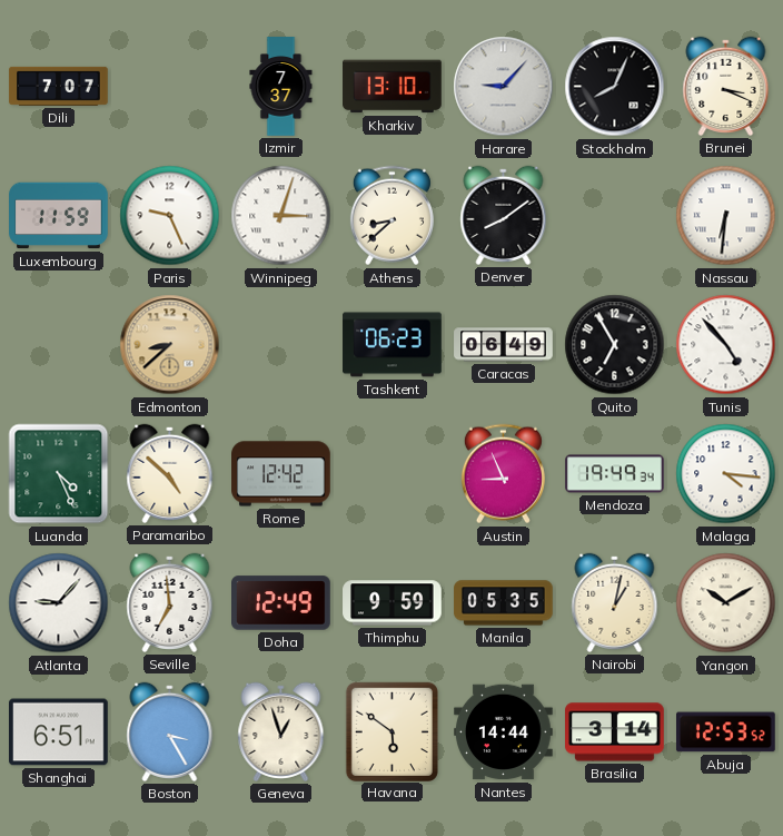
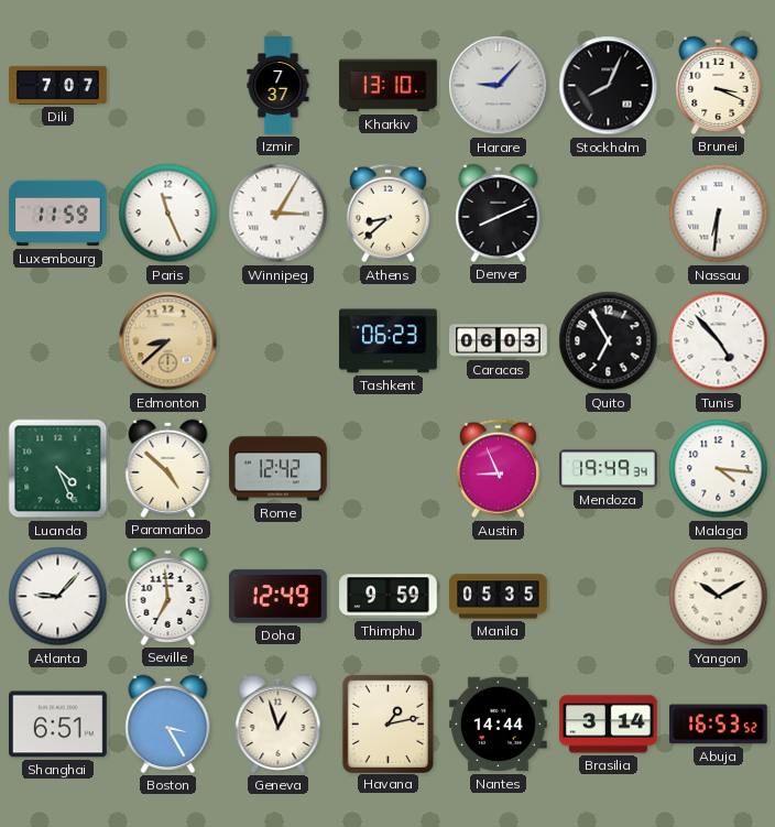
Paris: 9:26 -> 11:26
Winnipeg: 3:03 -> 3:05
Denver: 8:09 -> 8:11
Caracas: 06:49 -> 06:03
Nairobi: 1:02 -> none
Havana: 5:51 -> 1:13
Abuja: 12:53 -> 16:53
